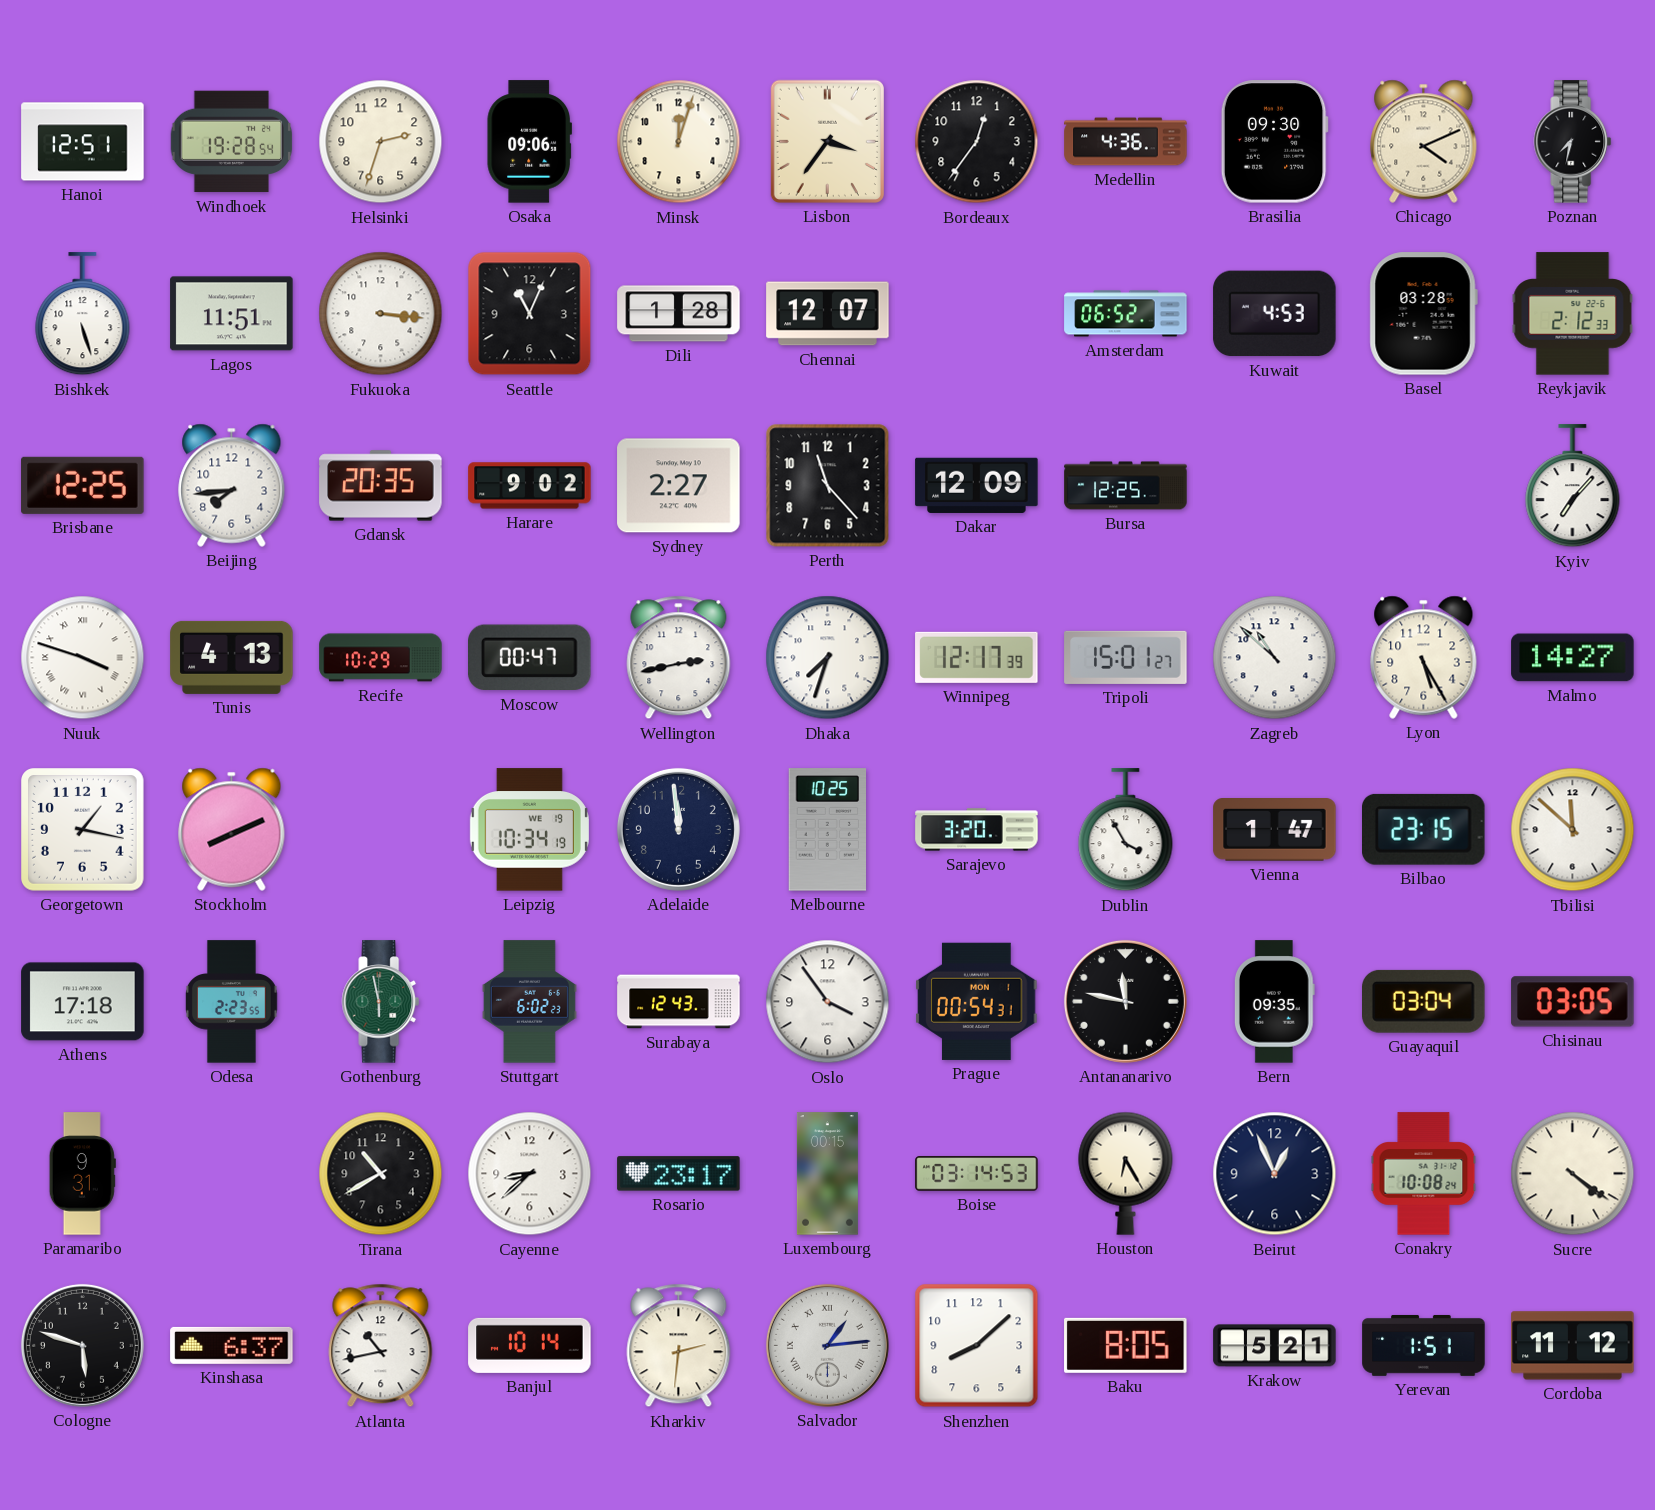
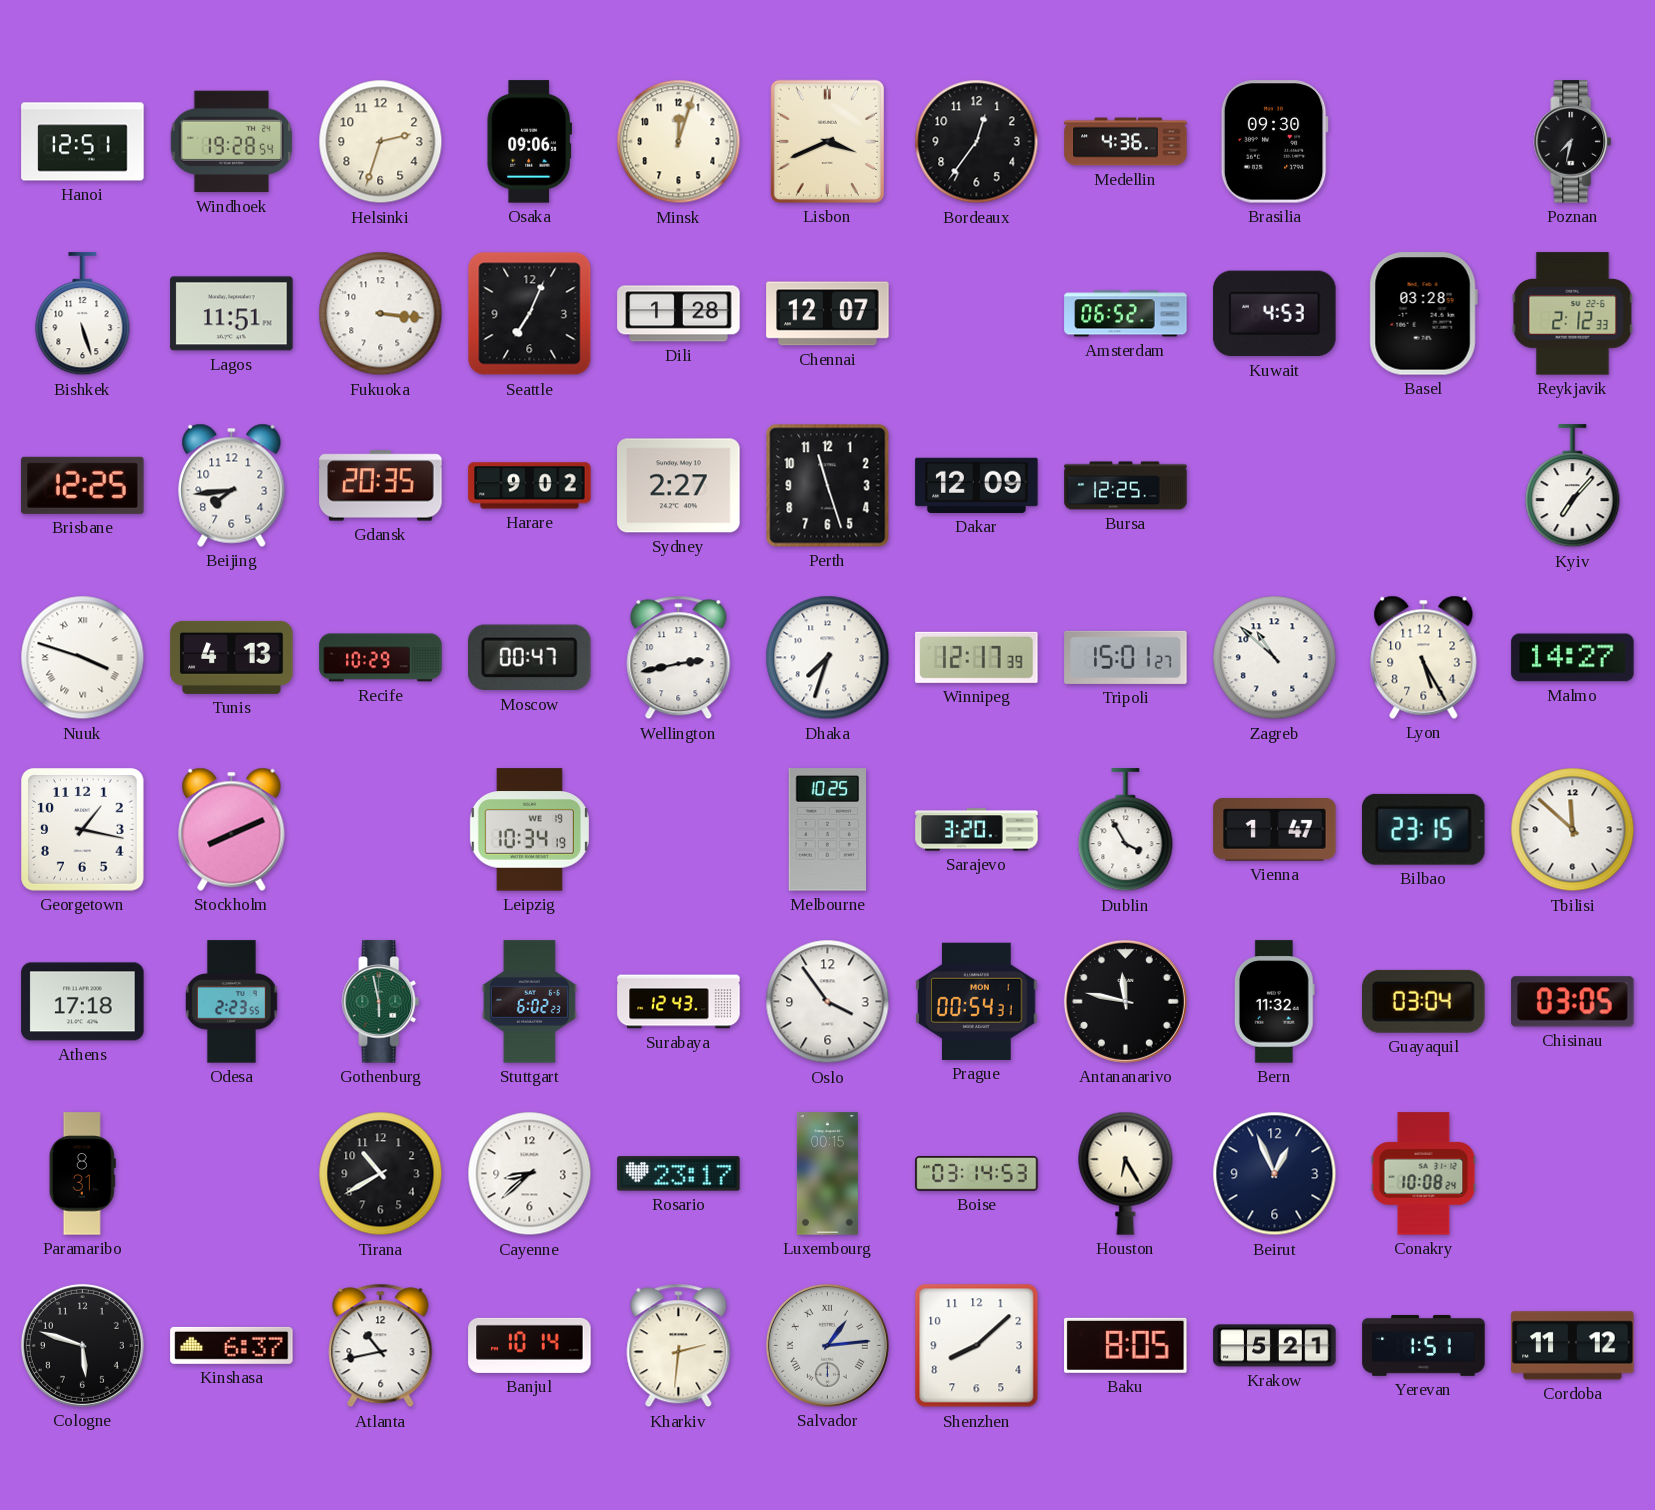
Lisbon: 3:36 -> 3:41
Chicago: 4:11 -> none
Seattle: 11:04 -> 7:04
Perth: 11:23 -> 11:27
Adelaide: 11:59 -> none
Bern: 09:35 -> 11:32
Paramaribo: 9:31 -> 8:31
Sucre: 4:21 -> none
